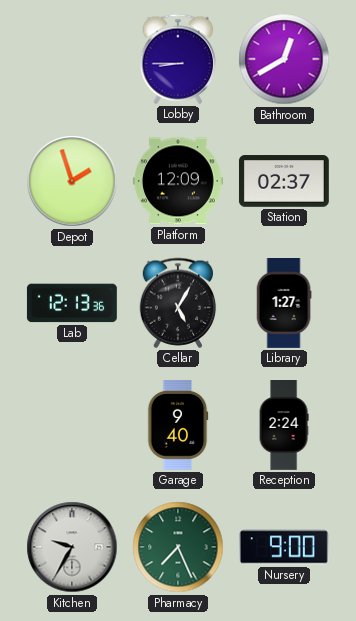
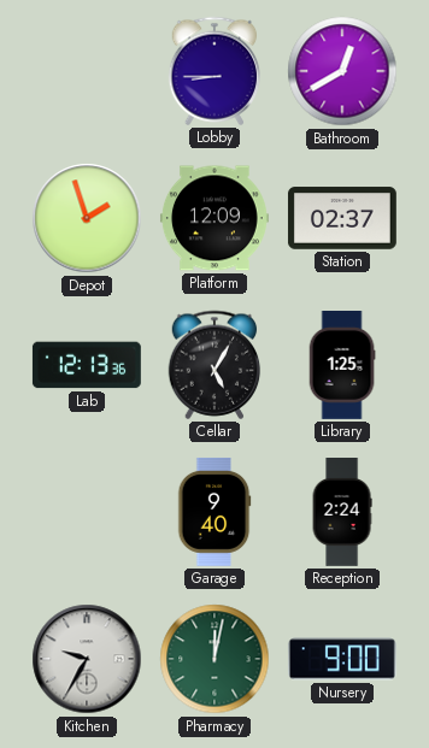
Library: 1:27 -> 1:25
Pharmacy: 7:26 -> 12:02
